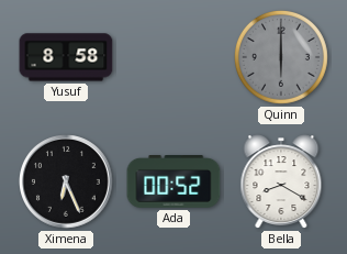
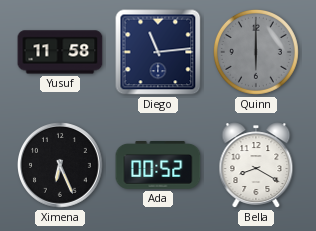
Yusuf: 8:58 -> 11:58
Diego: none -> 11:14
